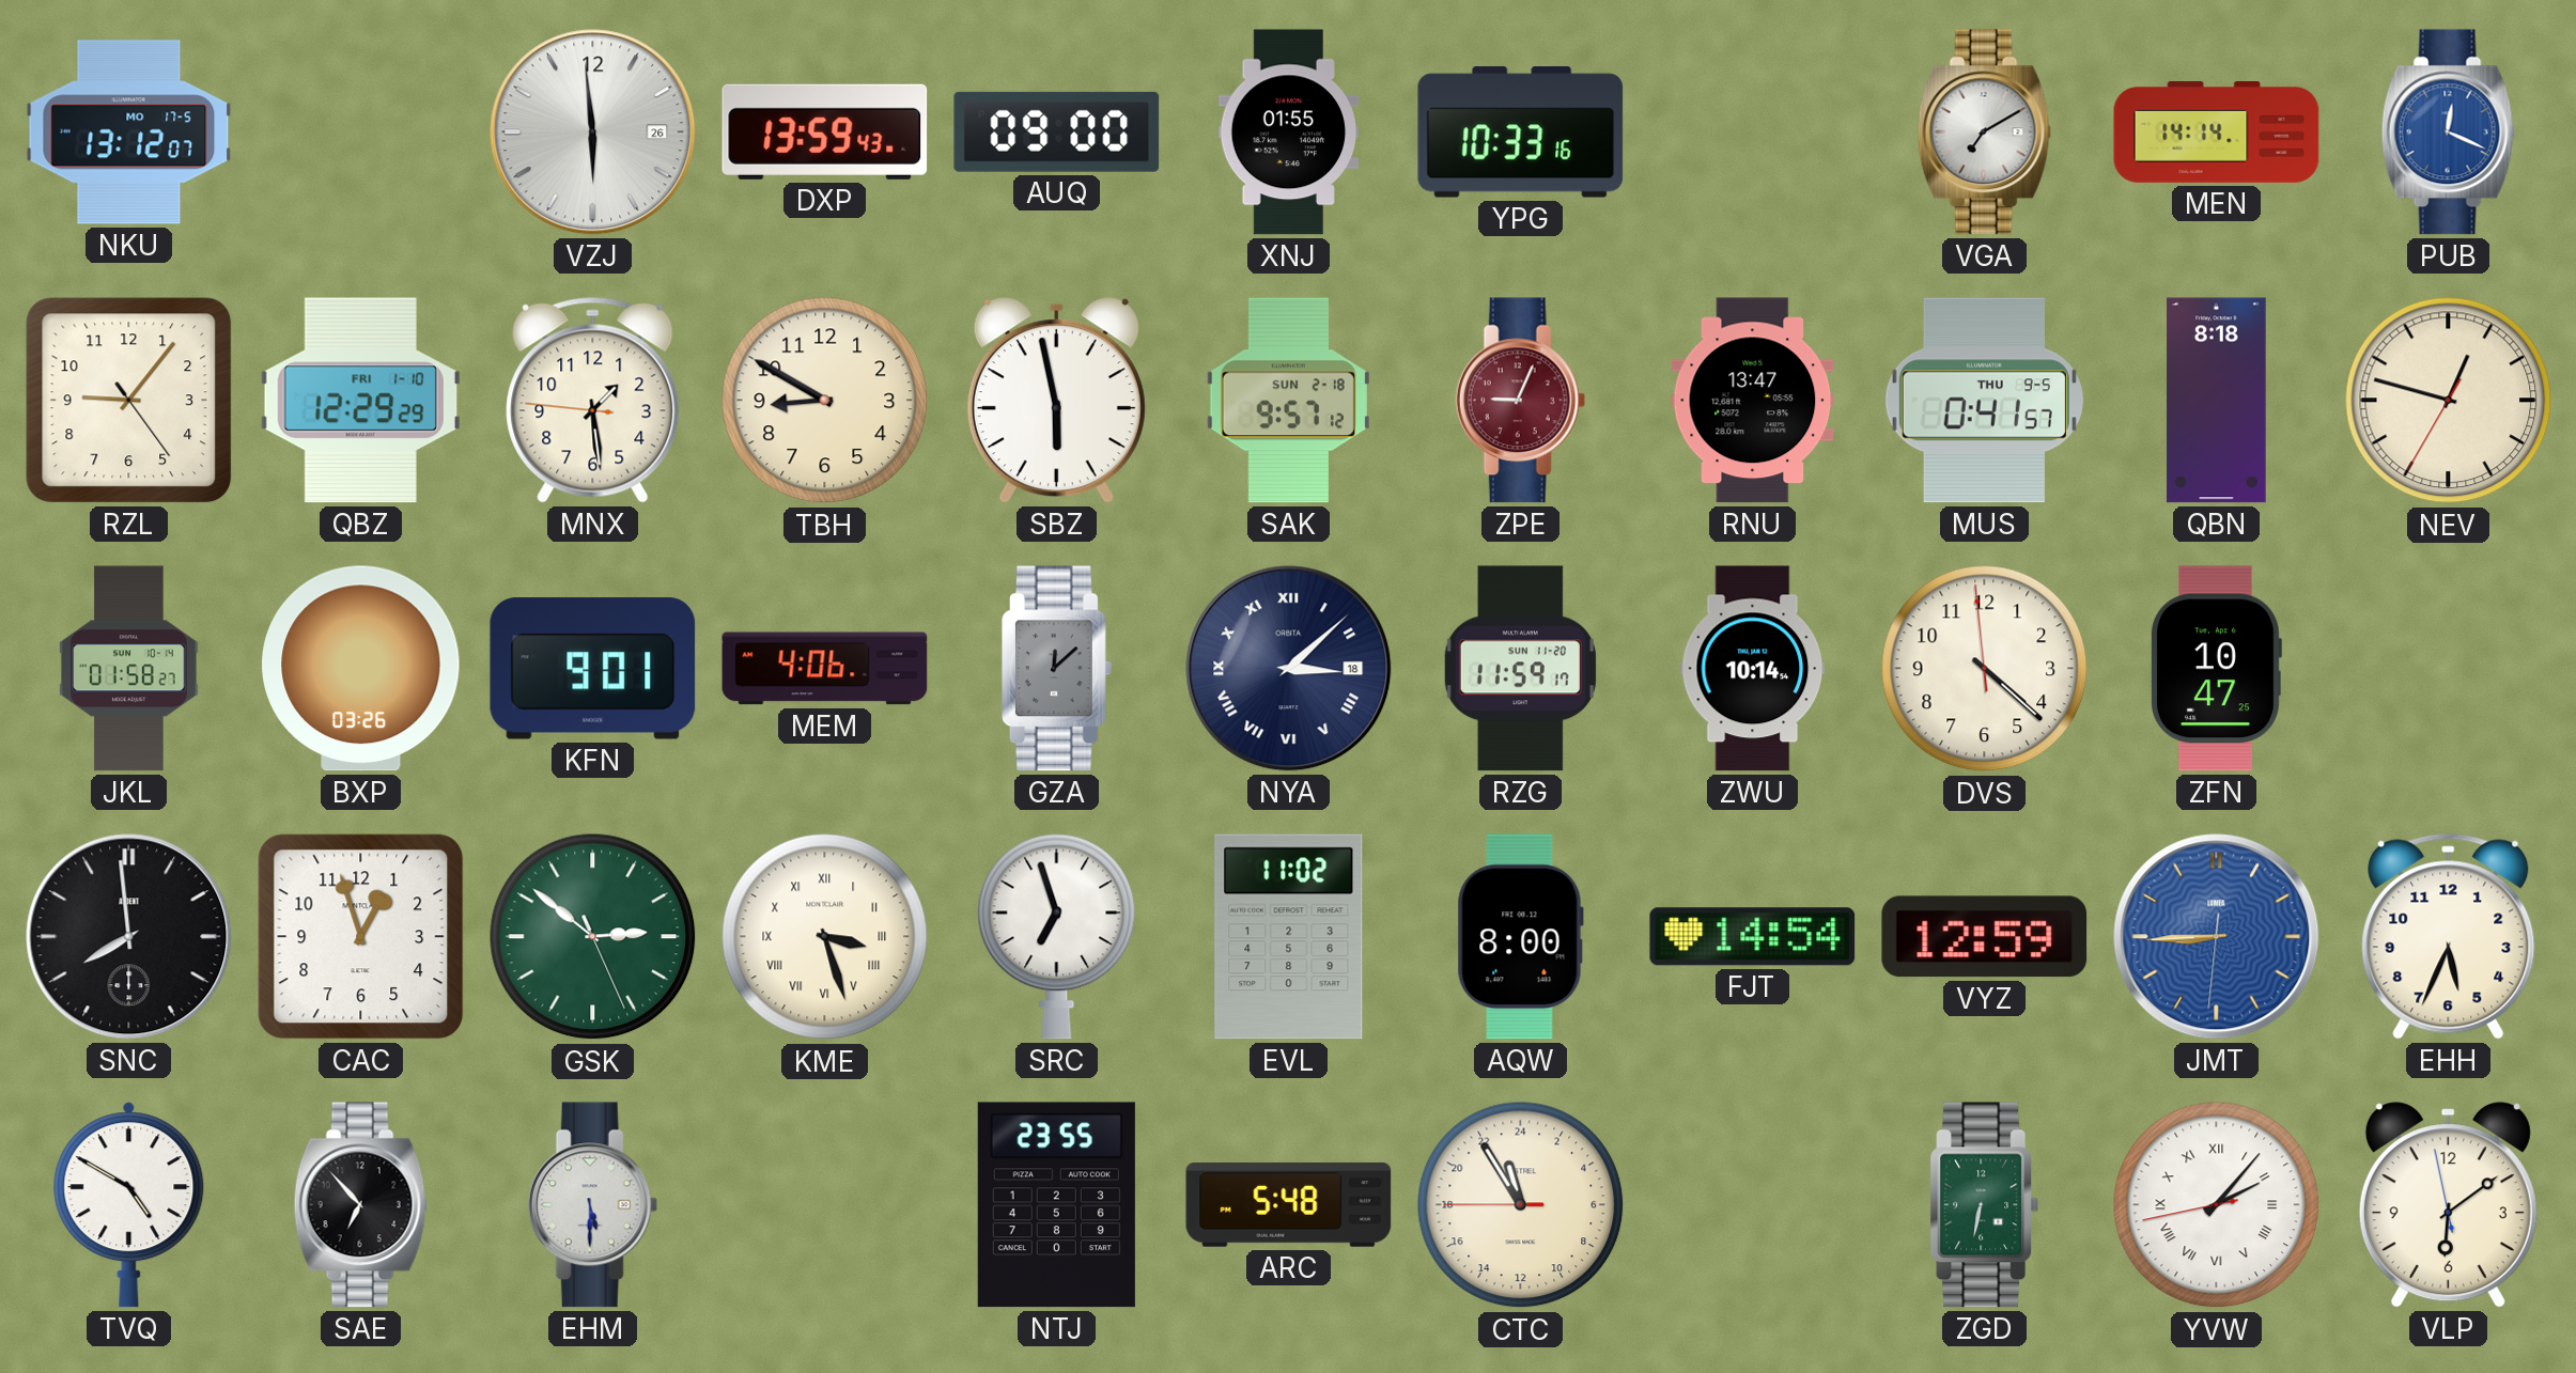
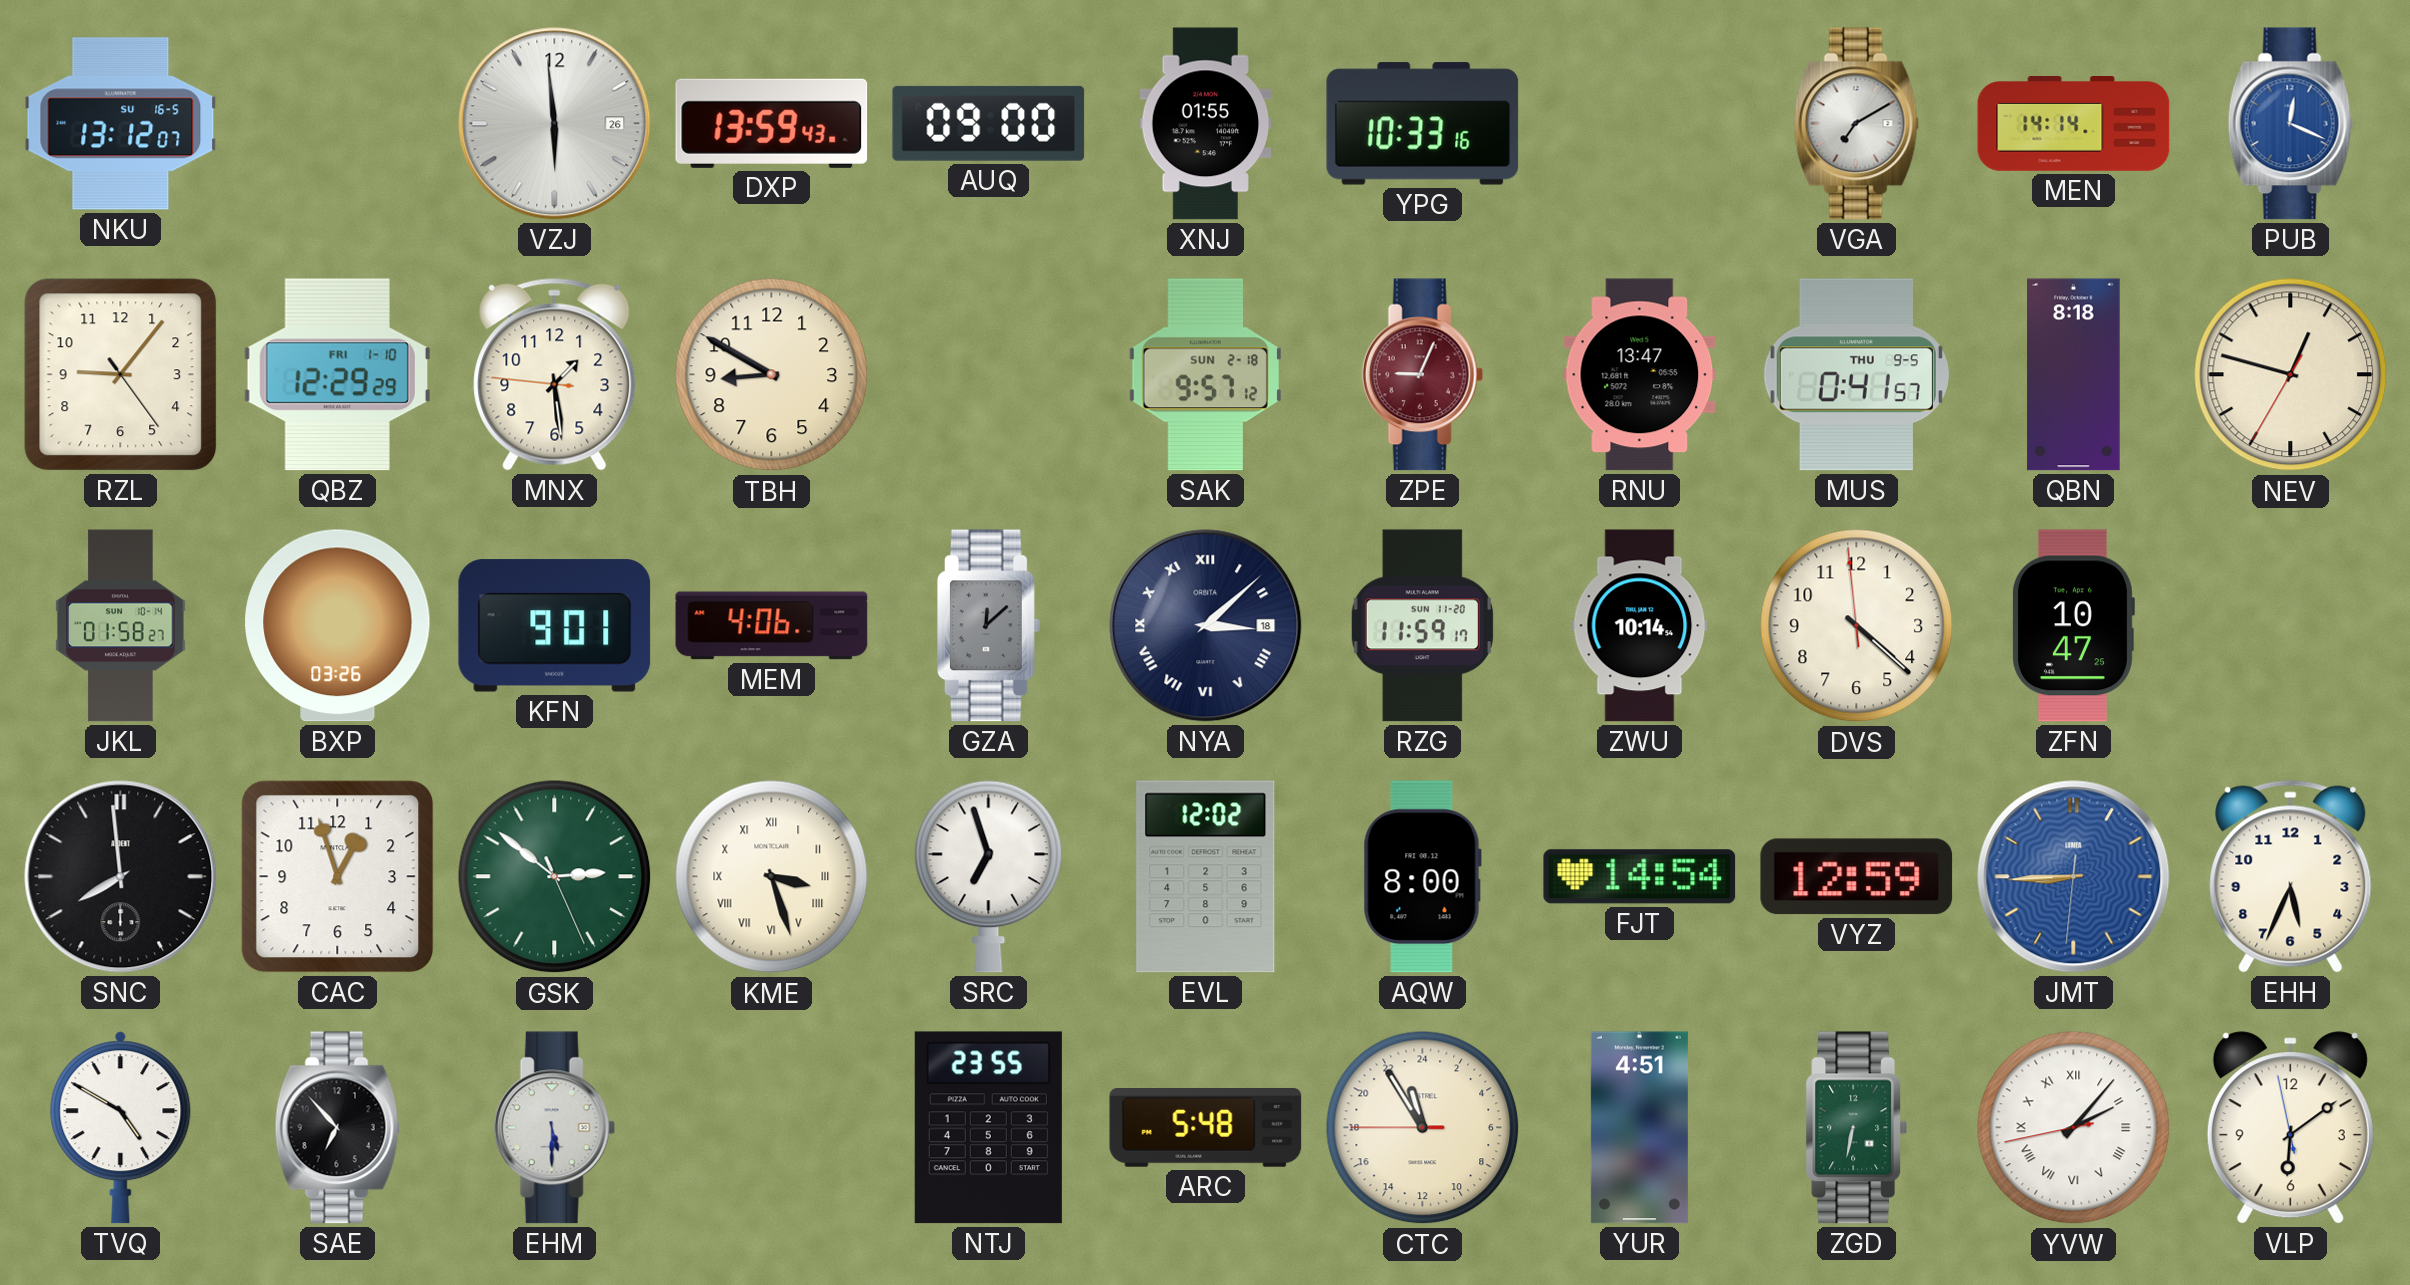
NKU date: MO 17-5 -> SU 16-5
SBZ: 5:58 -> none
EVL: 11:02 -> 12:02
YUR: none -> 4:51
